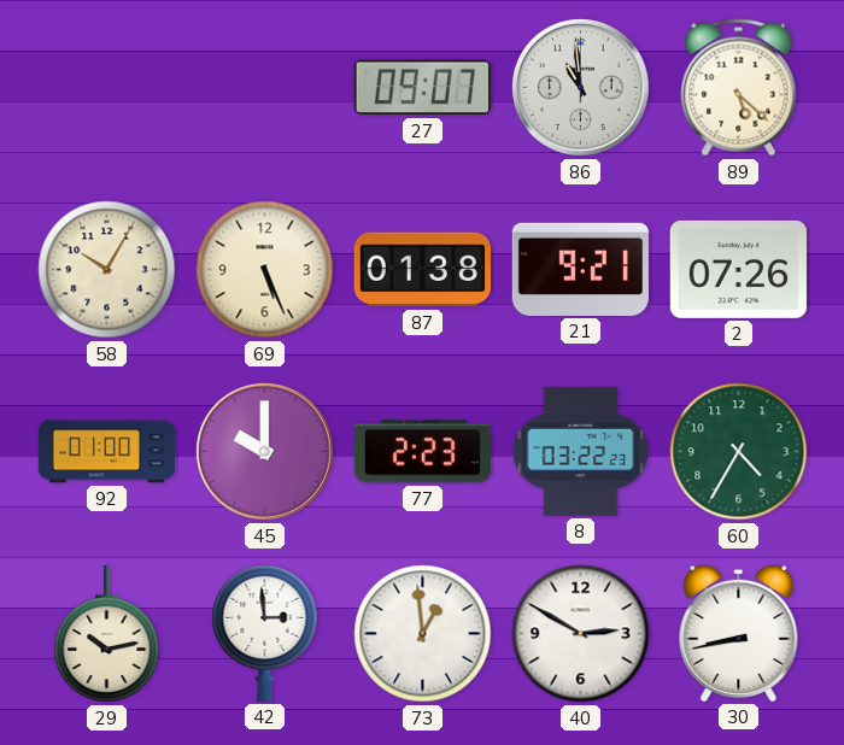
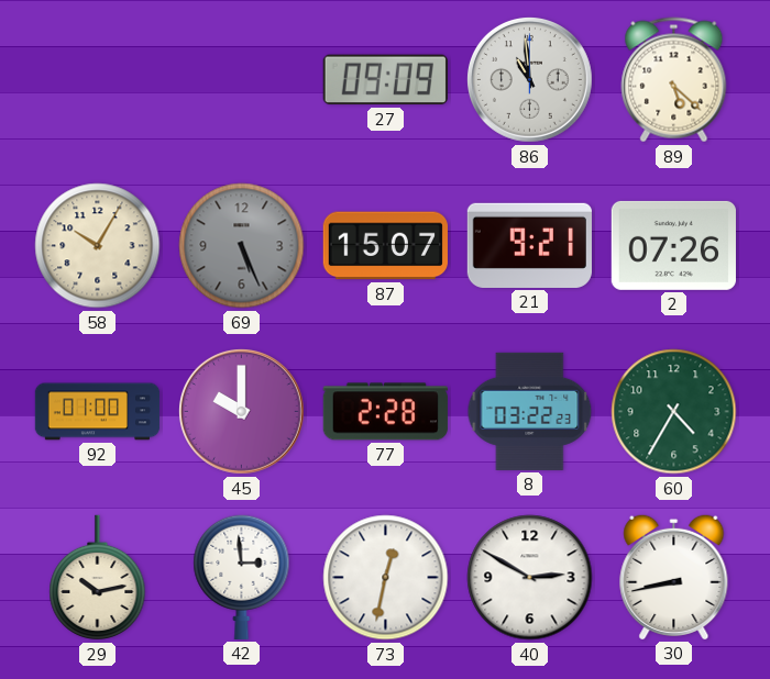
27: 09:07 -> 09:09
69 dial: cream -> grey
87: 01:38 -> 15:07
77: 2:23 -> 2:28
73: 12:59 -> 12:32
